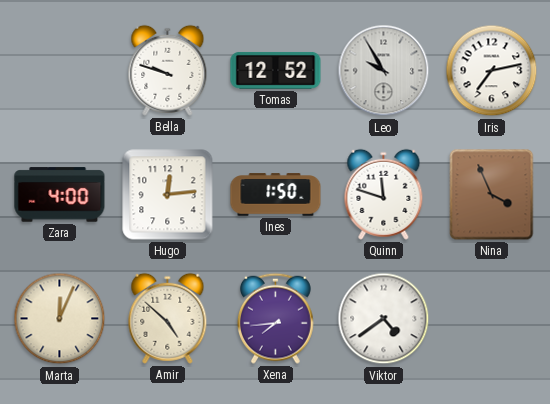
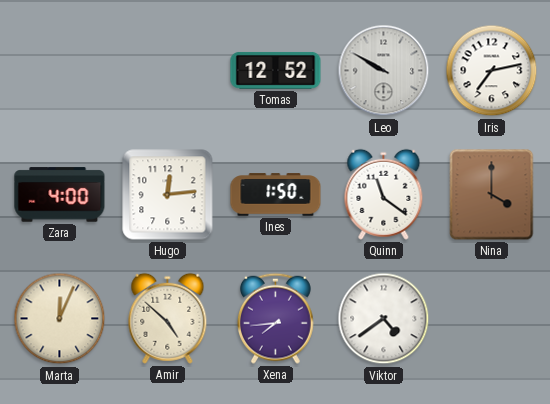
Bella: 9:48 -> none
Leo: 9:55 -> 9:50
Quinn: 11:48 -> 11:21
Nina: 3:56 -> 4:00
